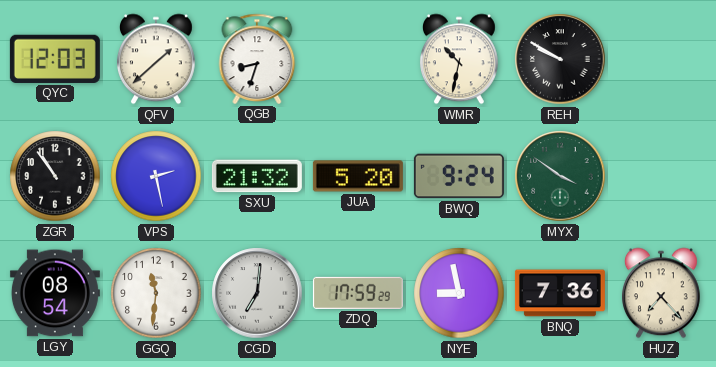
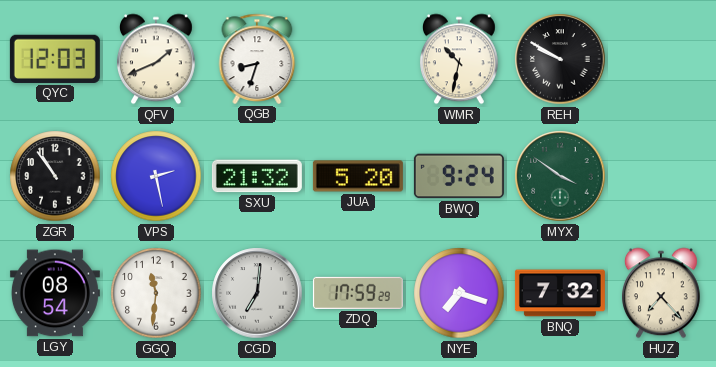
QFV: 1:38 -> 1:41
NYE: 8:58 -> 7:18
BNQ: 7:36 -> 7:32
